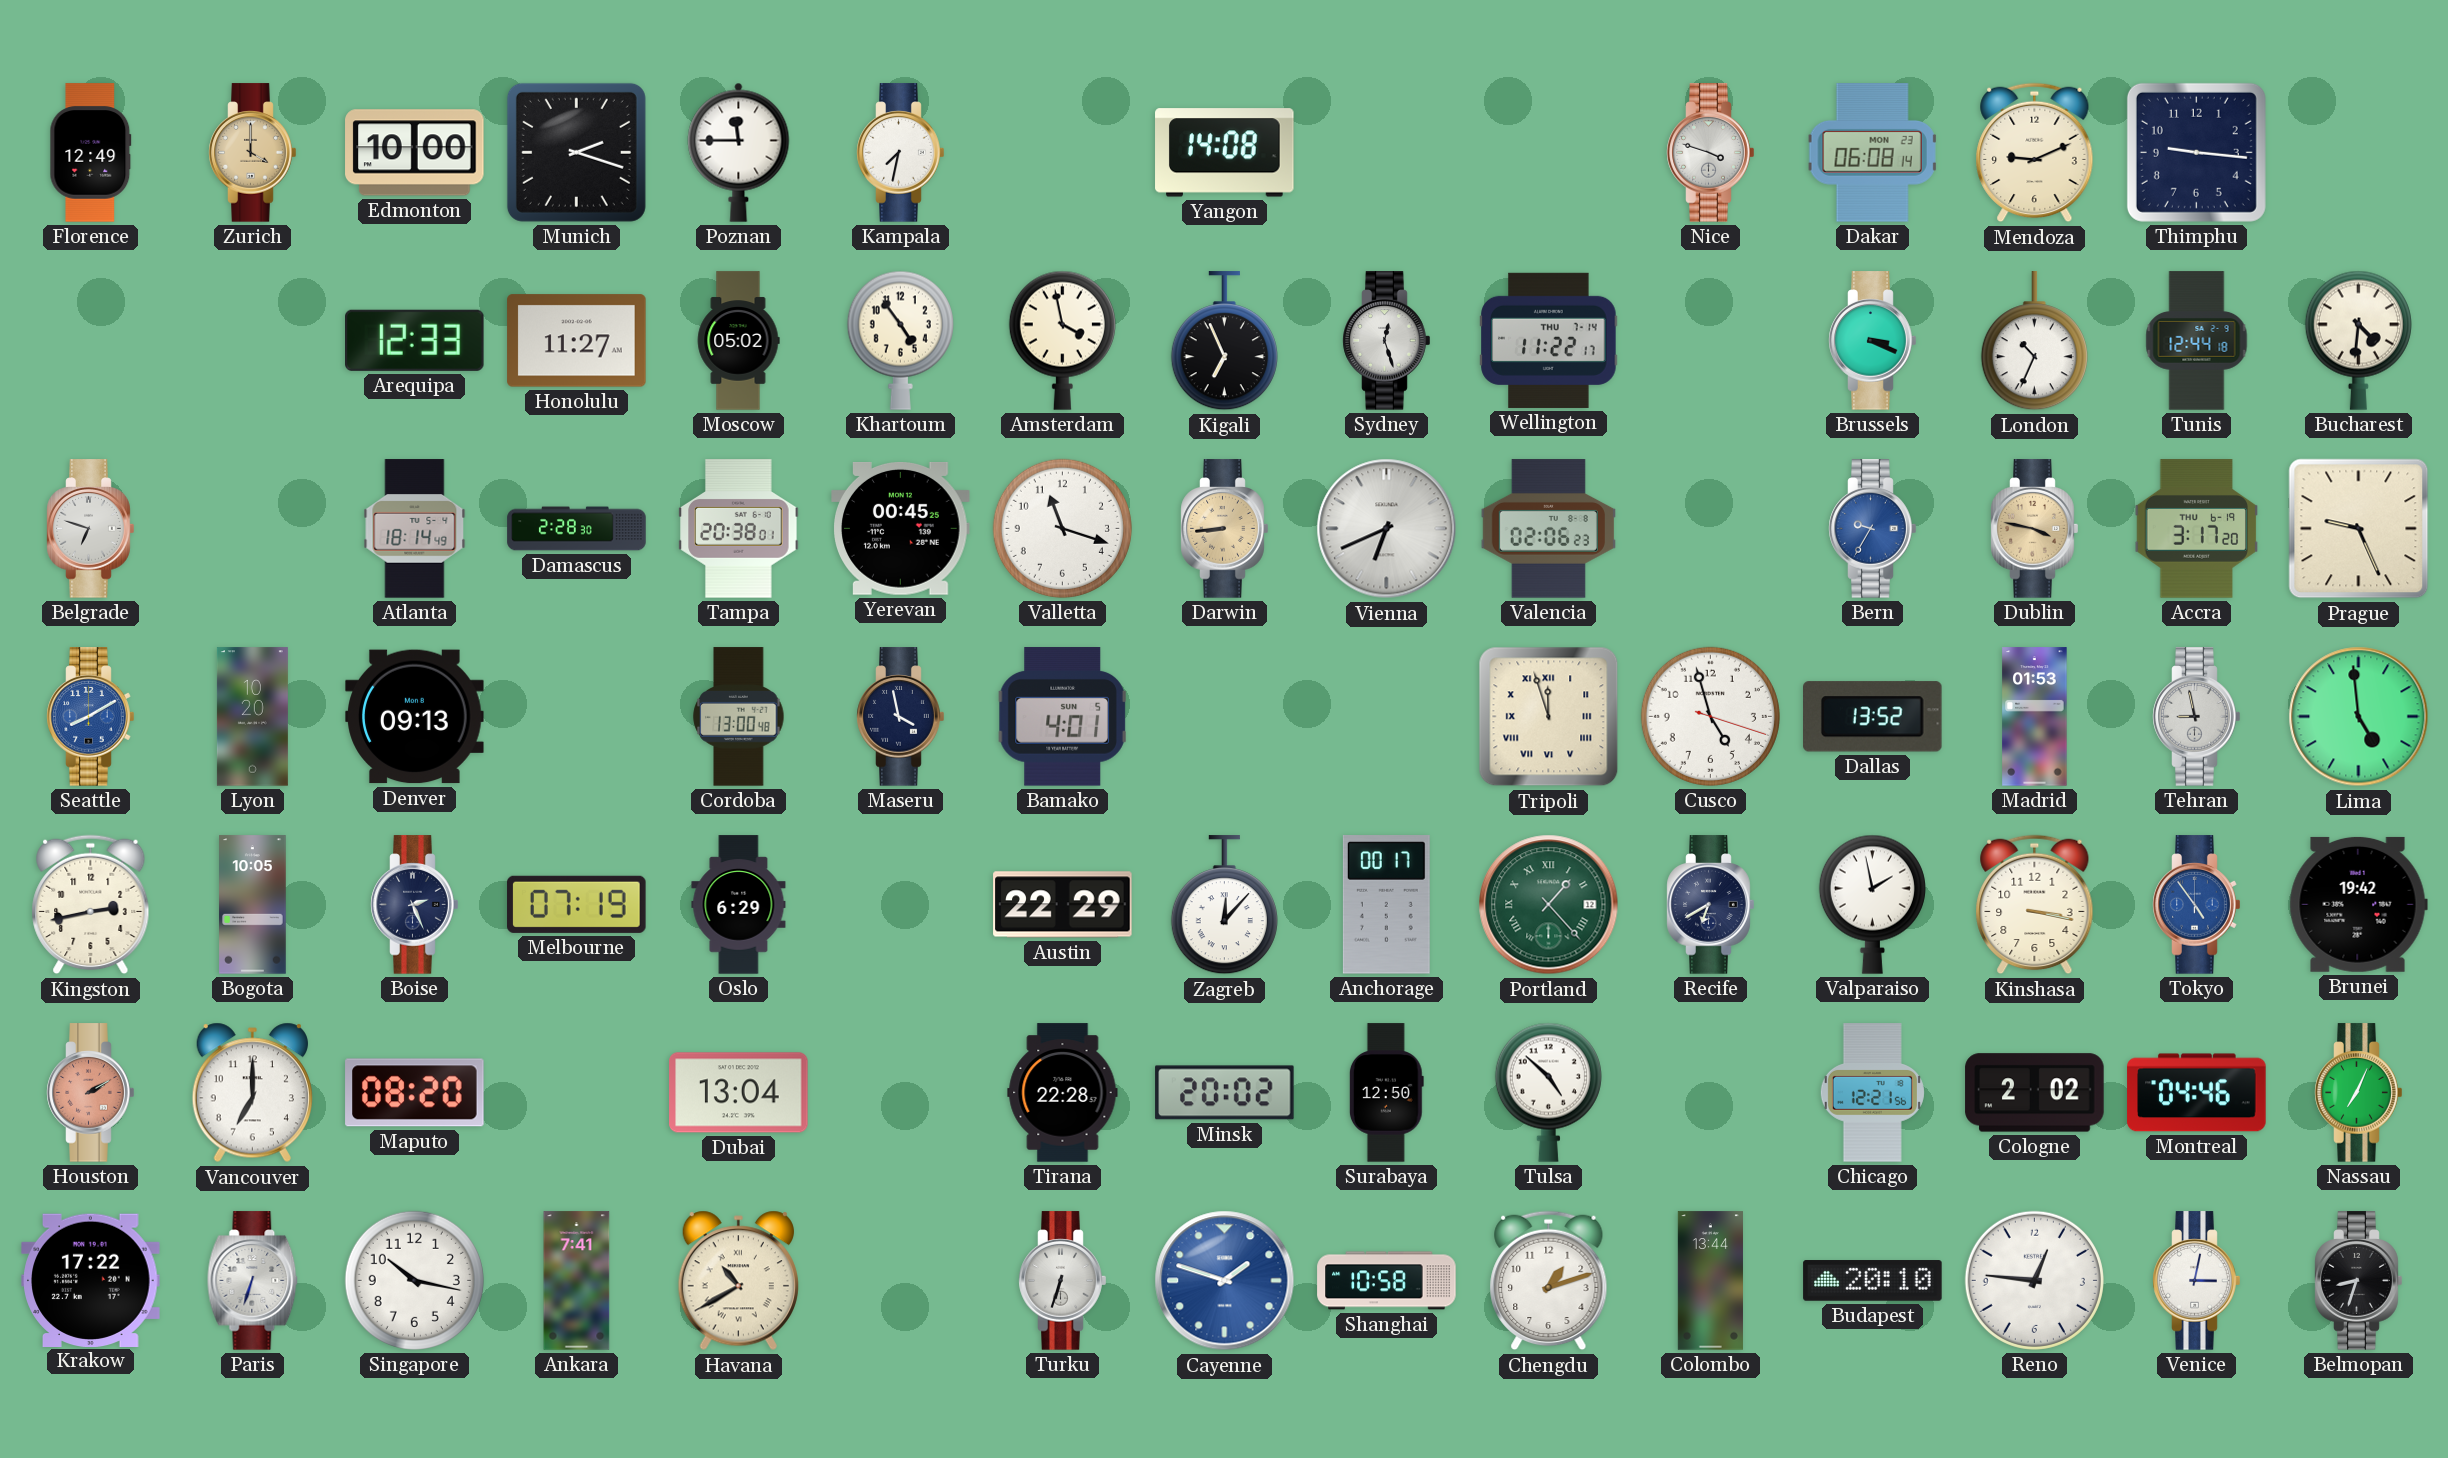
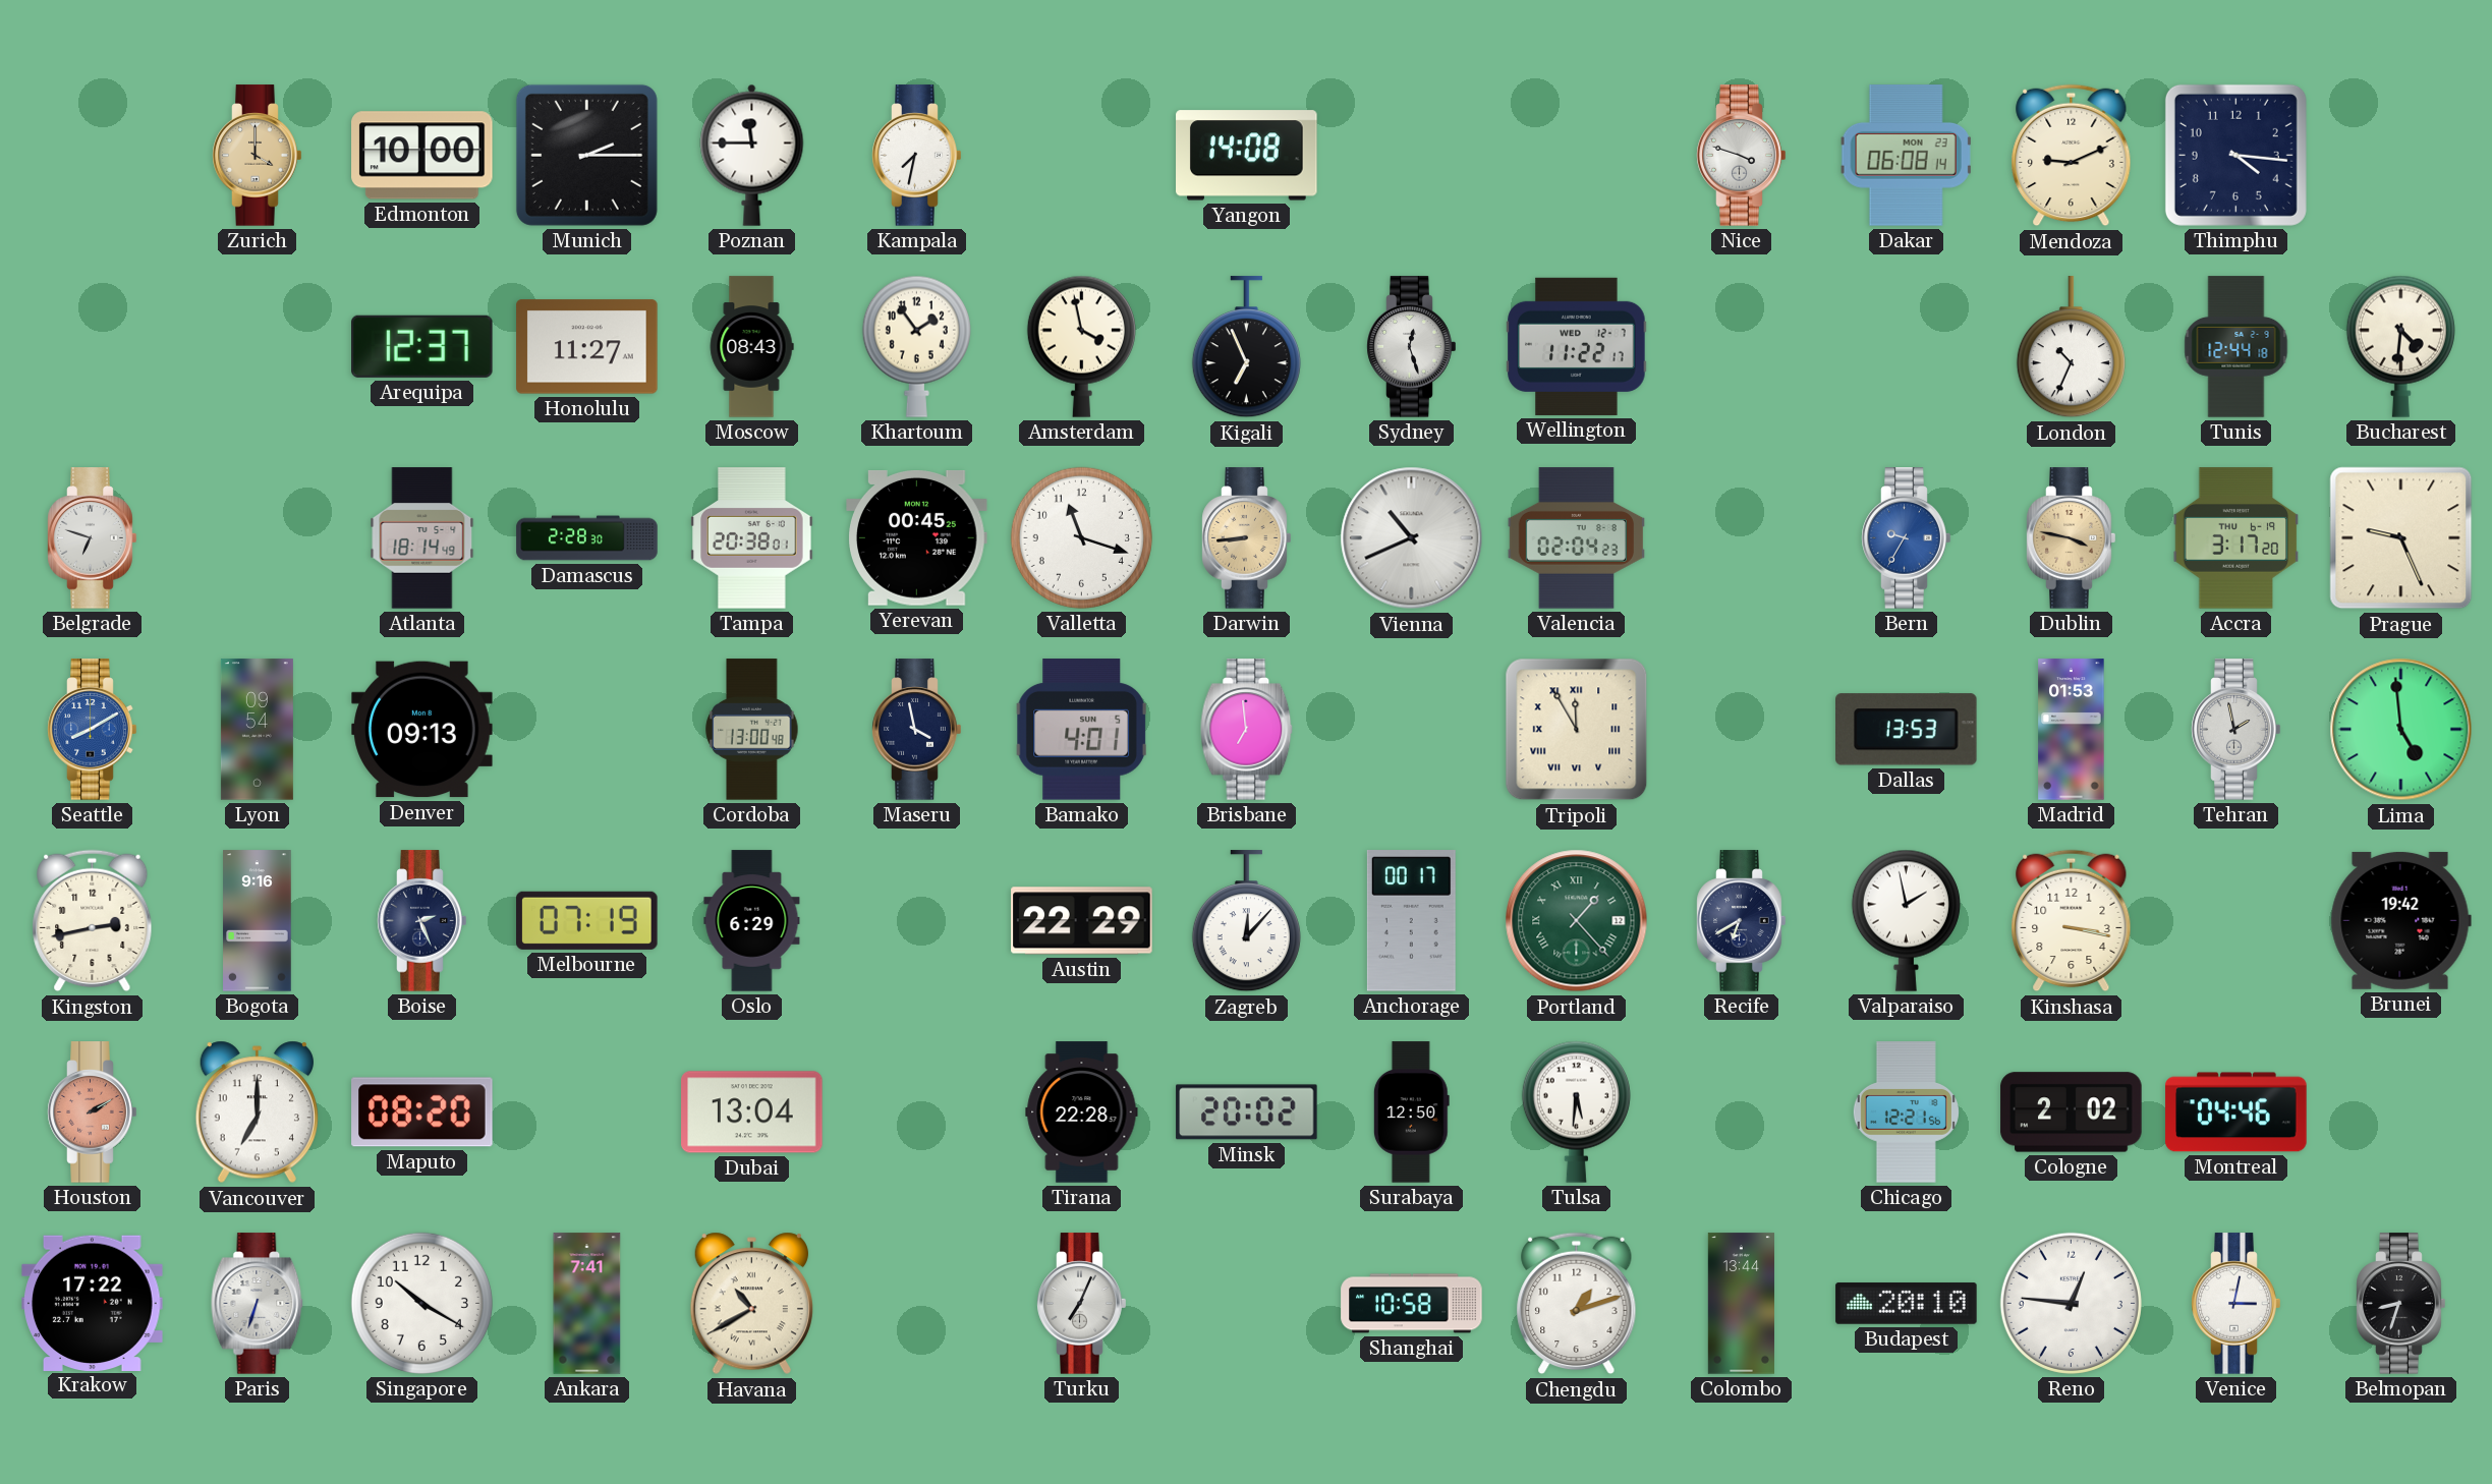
Florence: 12:49 -> none
Munich: 2:18 -> 2:15
Thimphu: 9:16 -> 4:16
Arequipa: 12:33 -> 12:37
Moscow: 05:02 -> 08:43
Khartoum: 4:54 -> 1:54
Wellington date: THU 7-14 -> WED 12-7
Brussels: 3:19 -> none
Vienna: 6:41 -> 10:41
Valencia: 02:06 -> 02:04
Lyon: 10:20 -> 09:54
Brisbane: none -> 6:59
Tripoli: 11:57 -> 11:55
Cusco: 4:57 -> none
Dallas: 13:52 -> 13:53
Tehran: 8:58 -> 1:58
Bogota: 10:05 -> 9:16
Tokyo: 4:54 -> none
Tulsa: 4:52 -> 5:31
Nassau: 7:04 -> none
Singapore: 10:17 -> 10:20
Turku: 6:33 -> 7:04
Cayenne: 1:48 -> none
